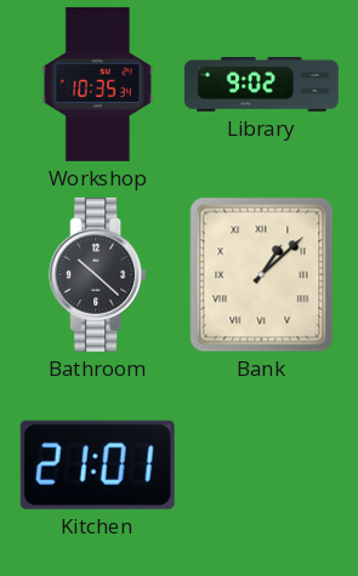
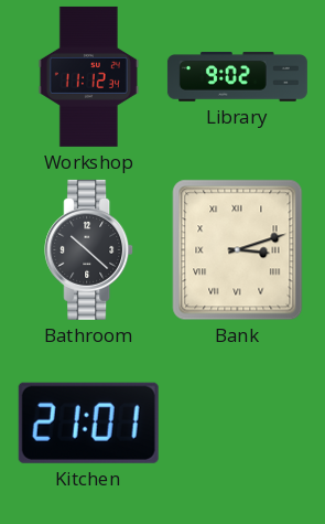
Workshop: 10:35 -> 11:12
Bank: 1:08 -> 3:12
